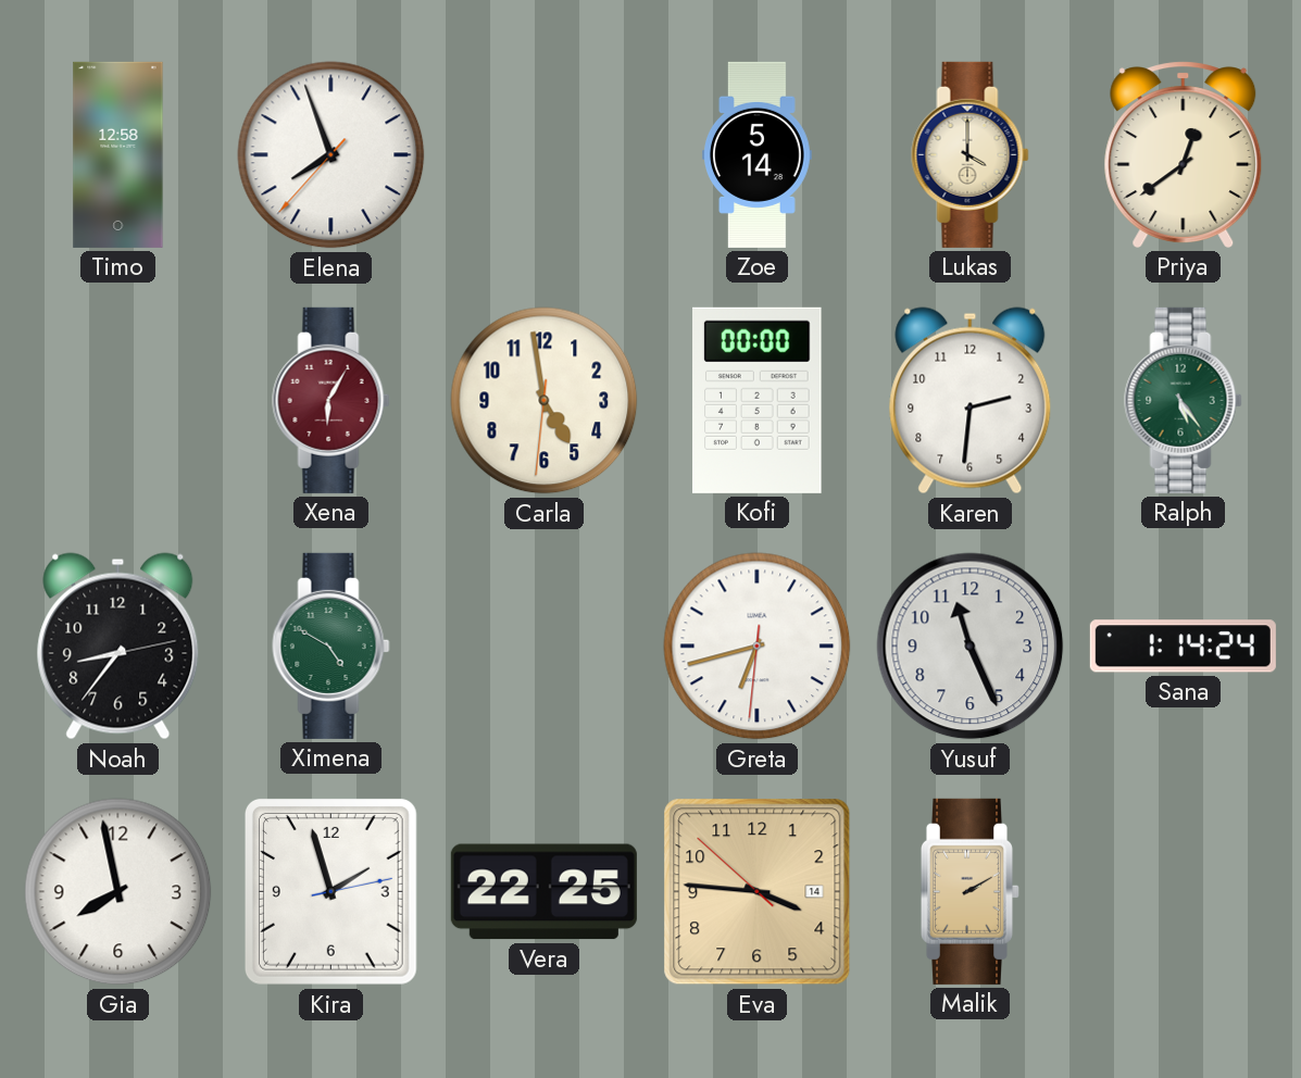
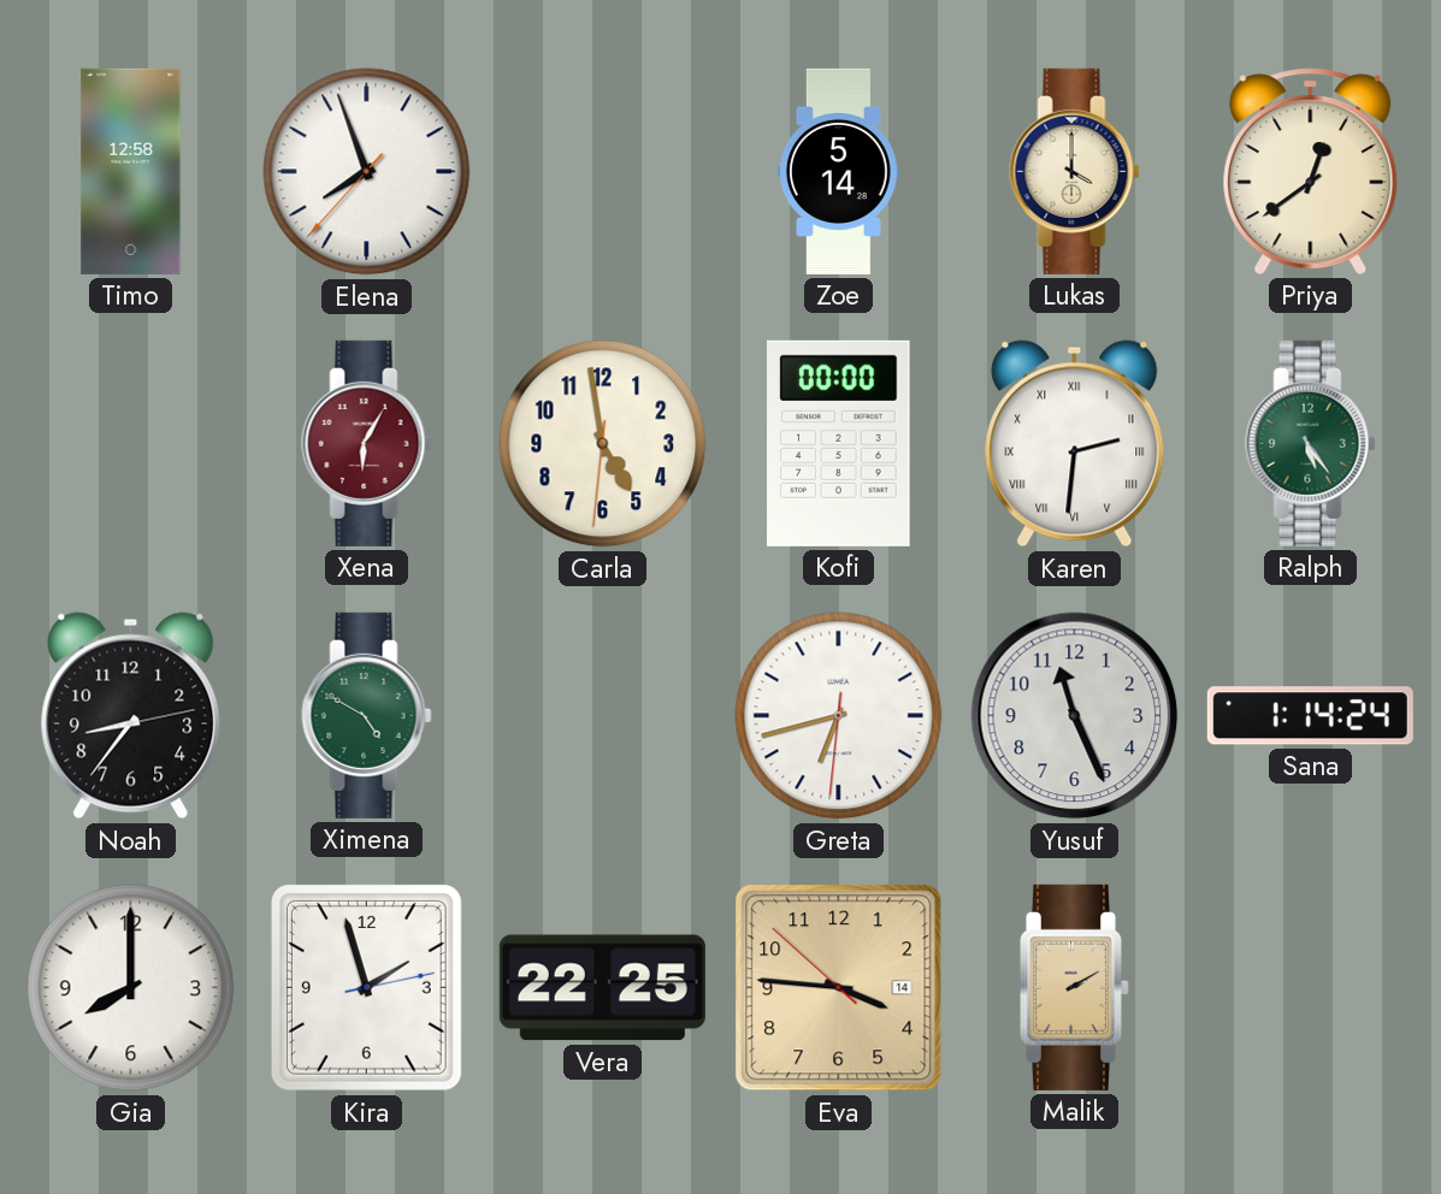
Karen numerals: Arabic -> Roman
Gia: 7:58 -> 8:00
